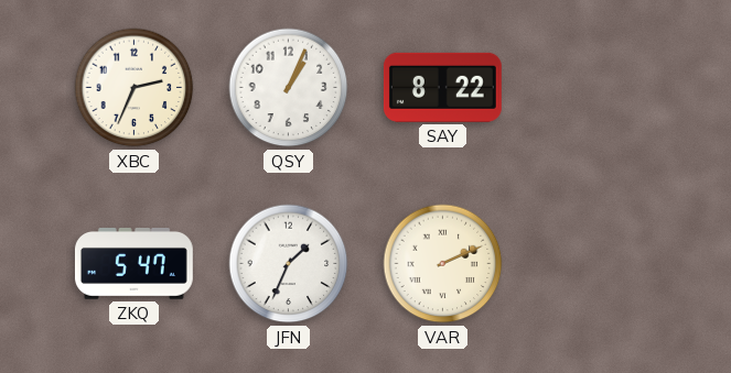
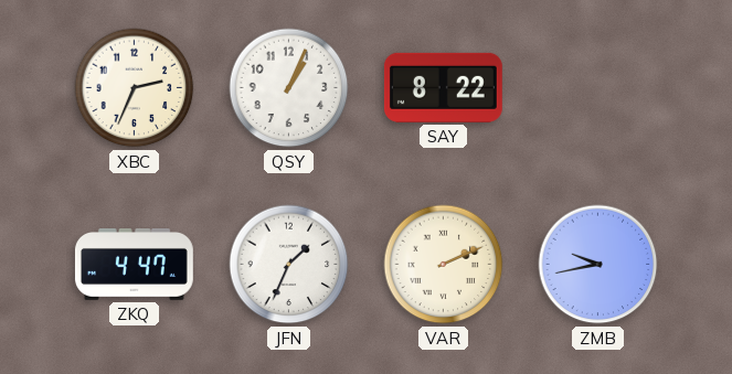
ZKQ: 5:47 -> 4:47
ZMB: none -> 9:43
